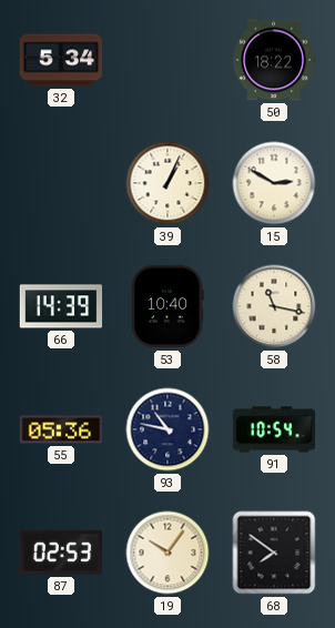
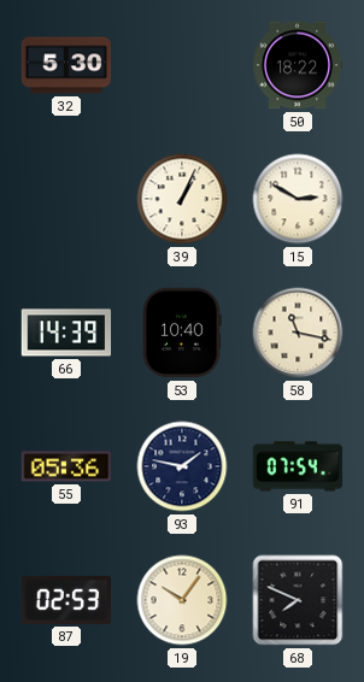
32: 5:34 -> 5:30
93: 10:47 -> 1:47
91: 10:54 -> 07:54
68: 7:51 -> 7:49
